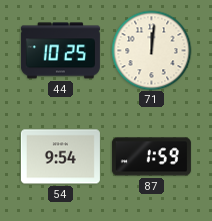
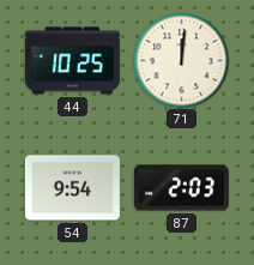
87: 1:59 -> 2:03
